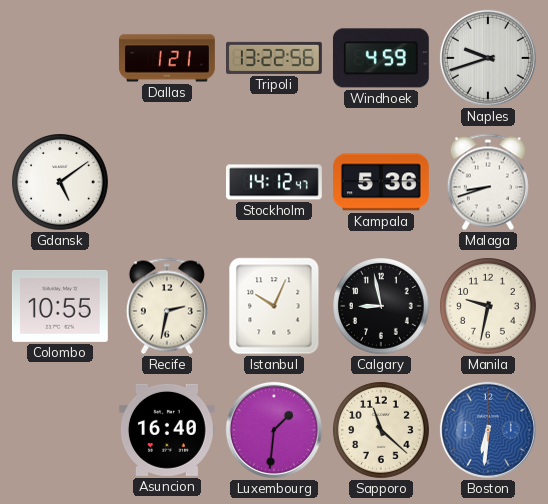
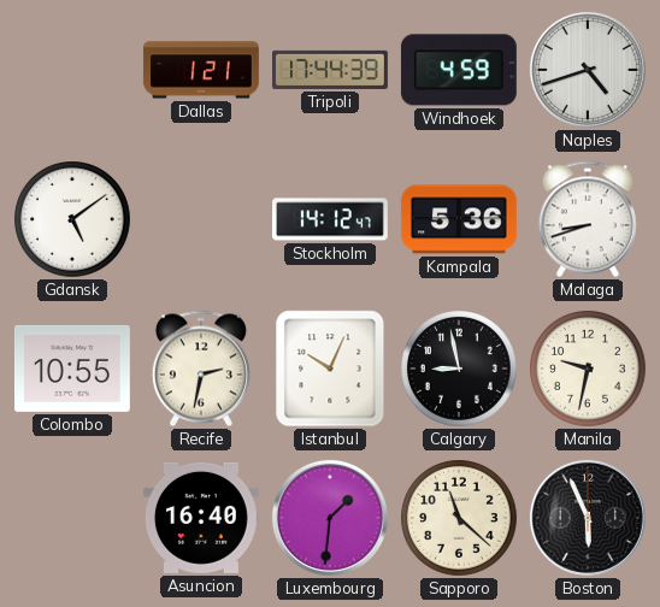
Tripoli: 13:22 -> 17:44
Naples: 9:42 -> 4:42
Boston: 6:31 -> 5:56
Boston dial: blue -> black
